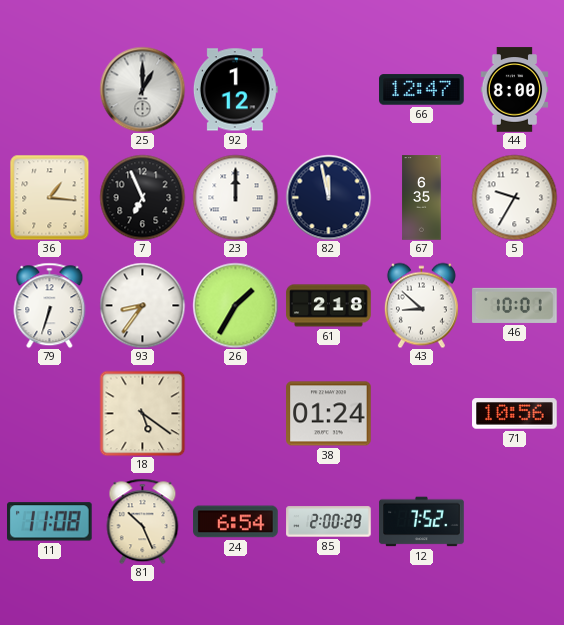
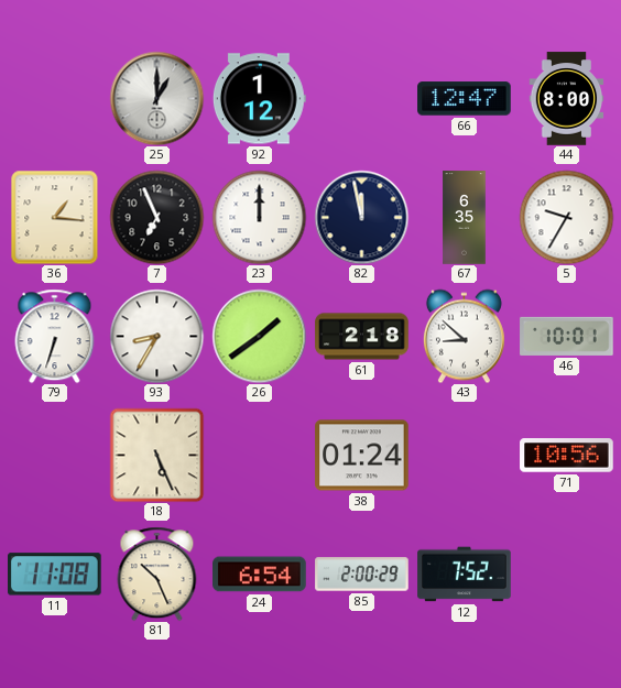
93: 8:36 -> 8:35
26: 1:35 -> 1:39
18: 5:21 -> 5:26
